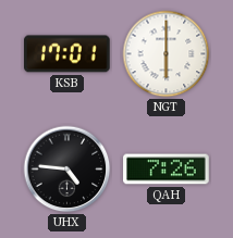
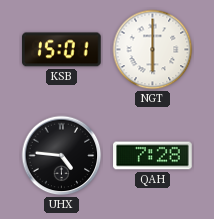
KSB: 17:01 -> 15:01
QAH: 7:26 -> 7:28
